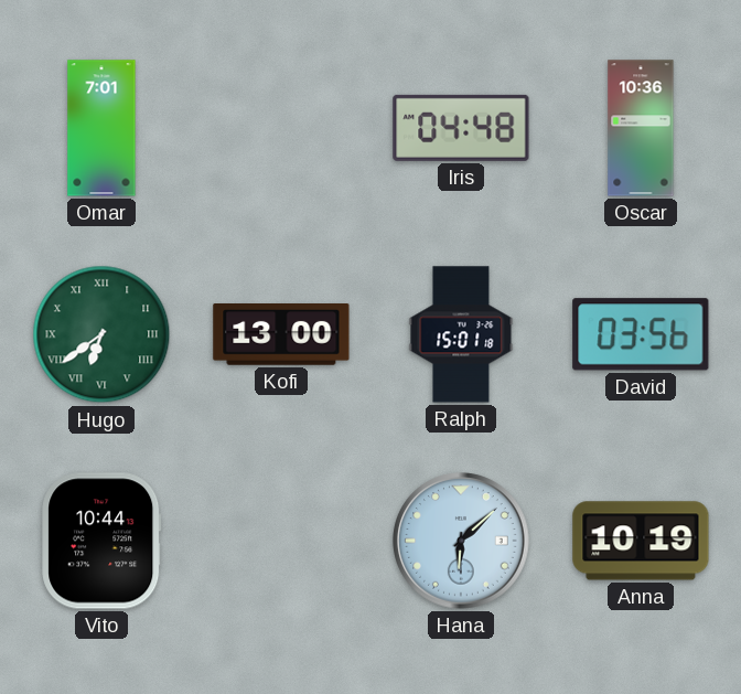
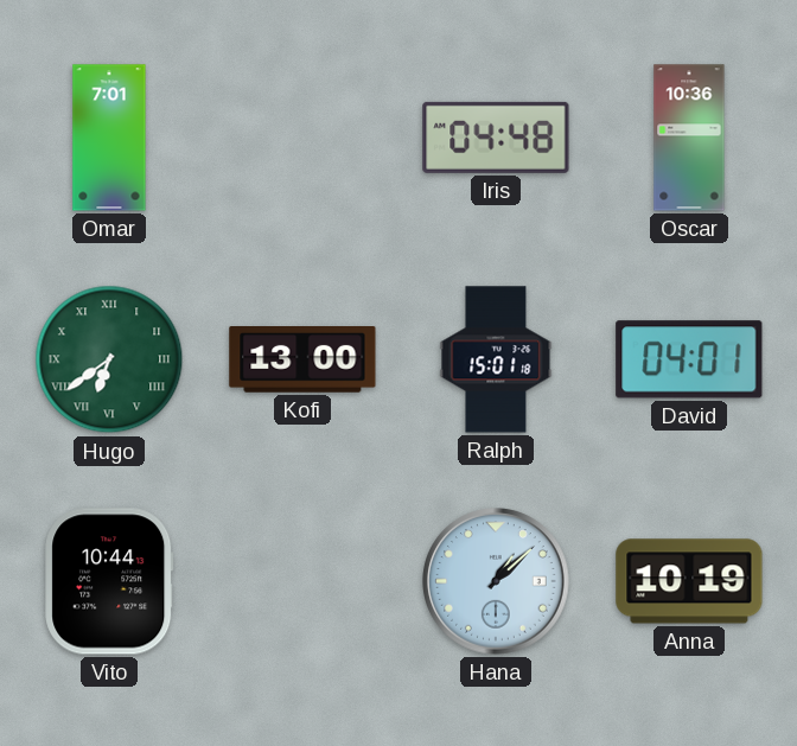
David: 03:56 -> 04:01
Hana: 6:08 -> 1:08
